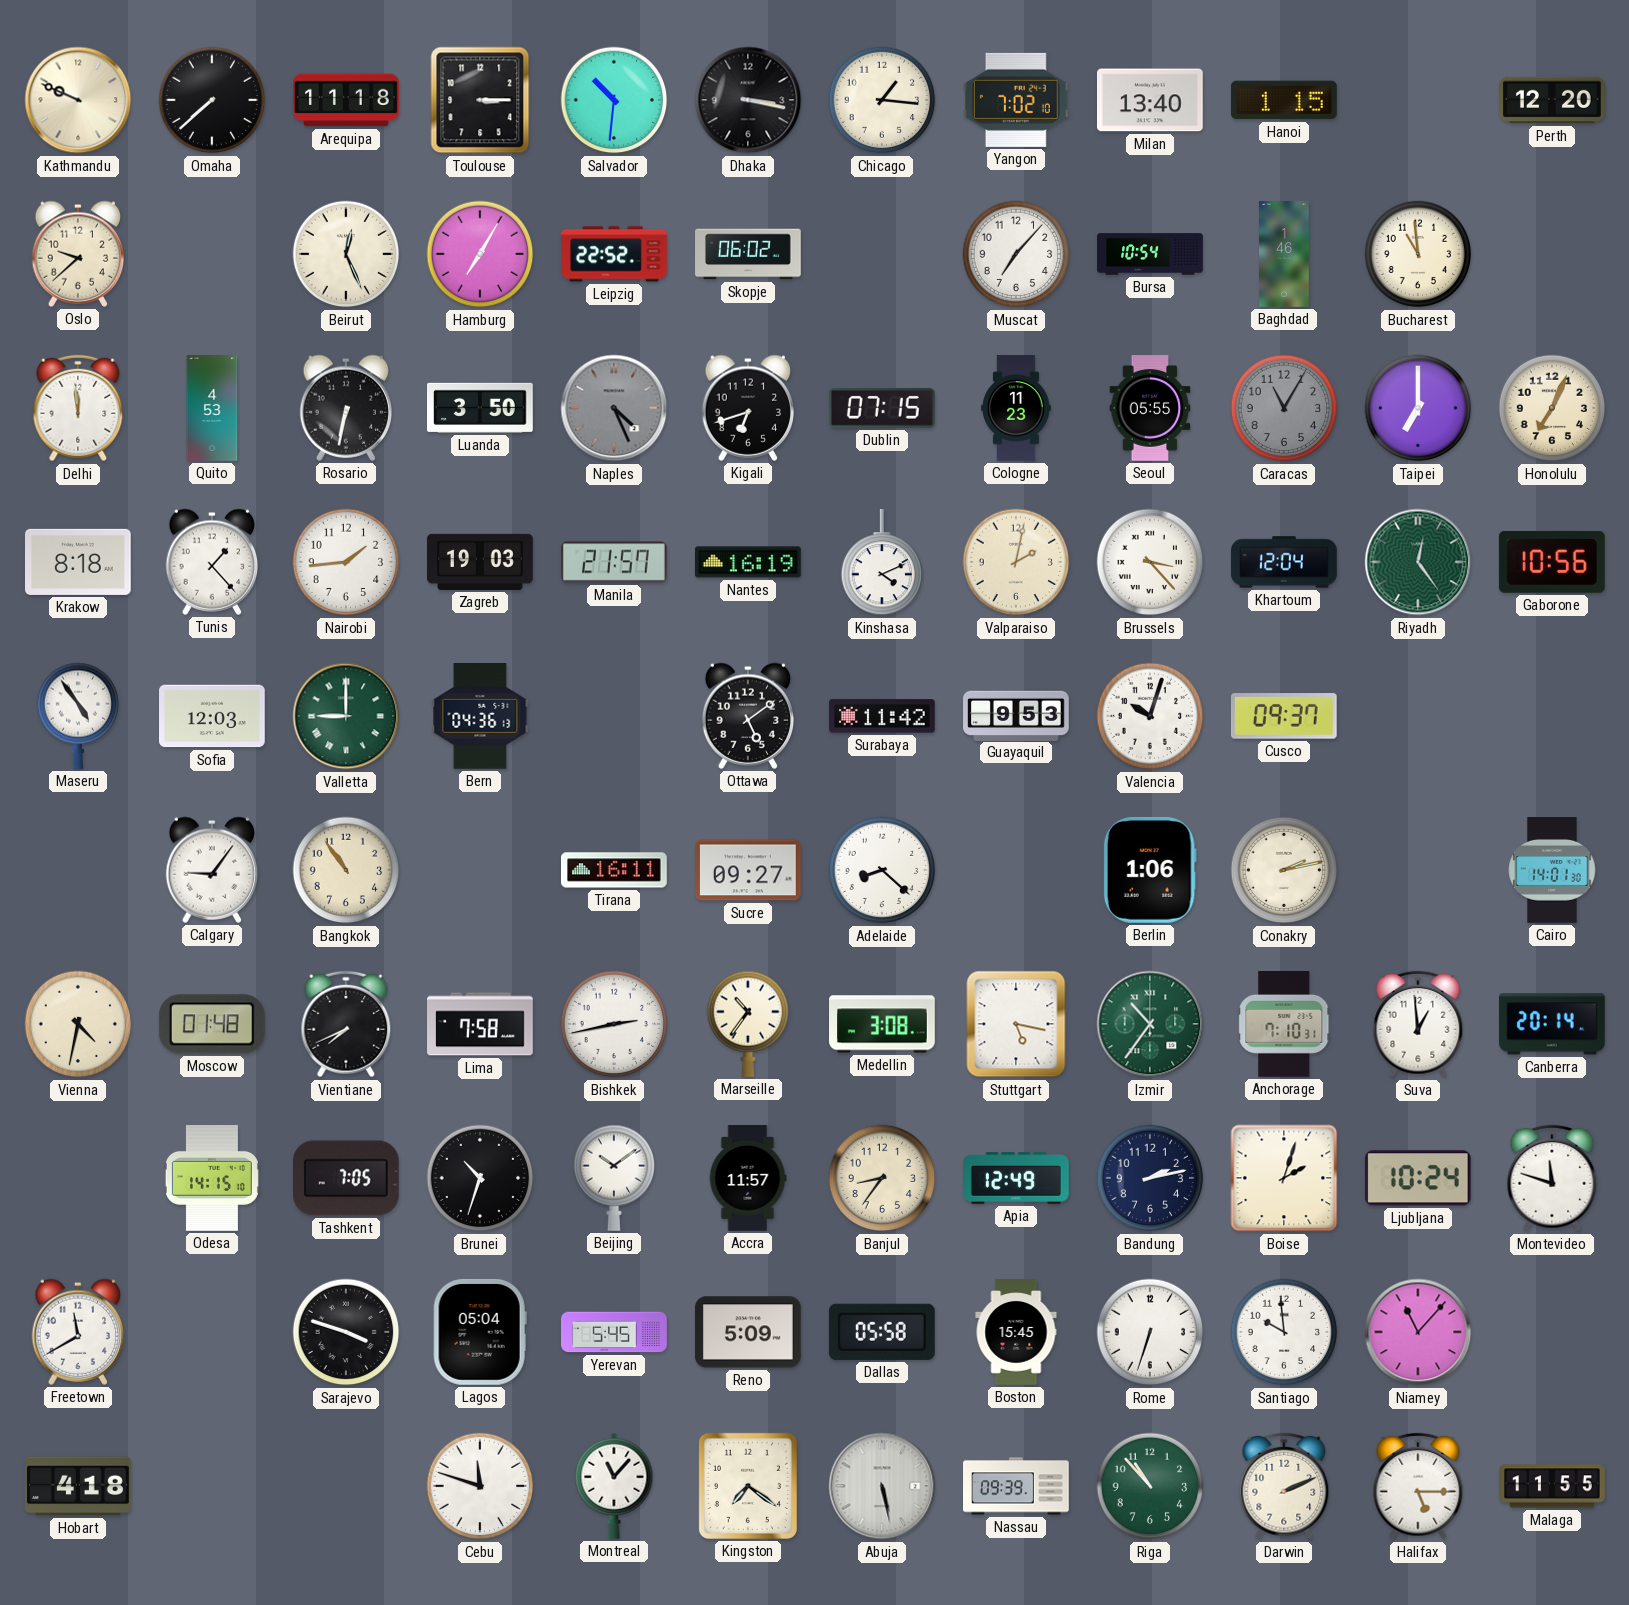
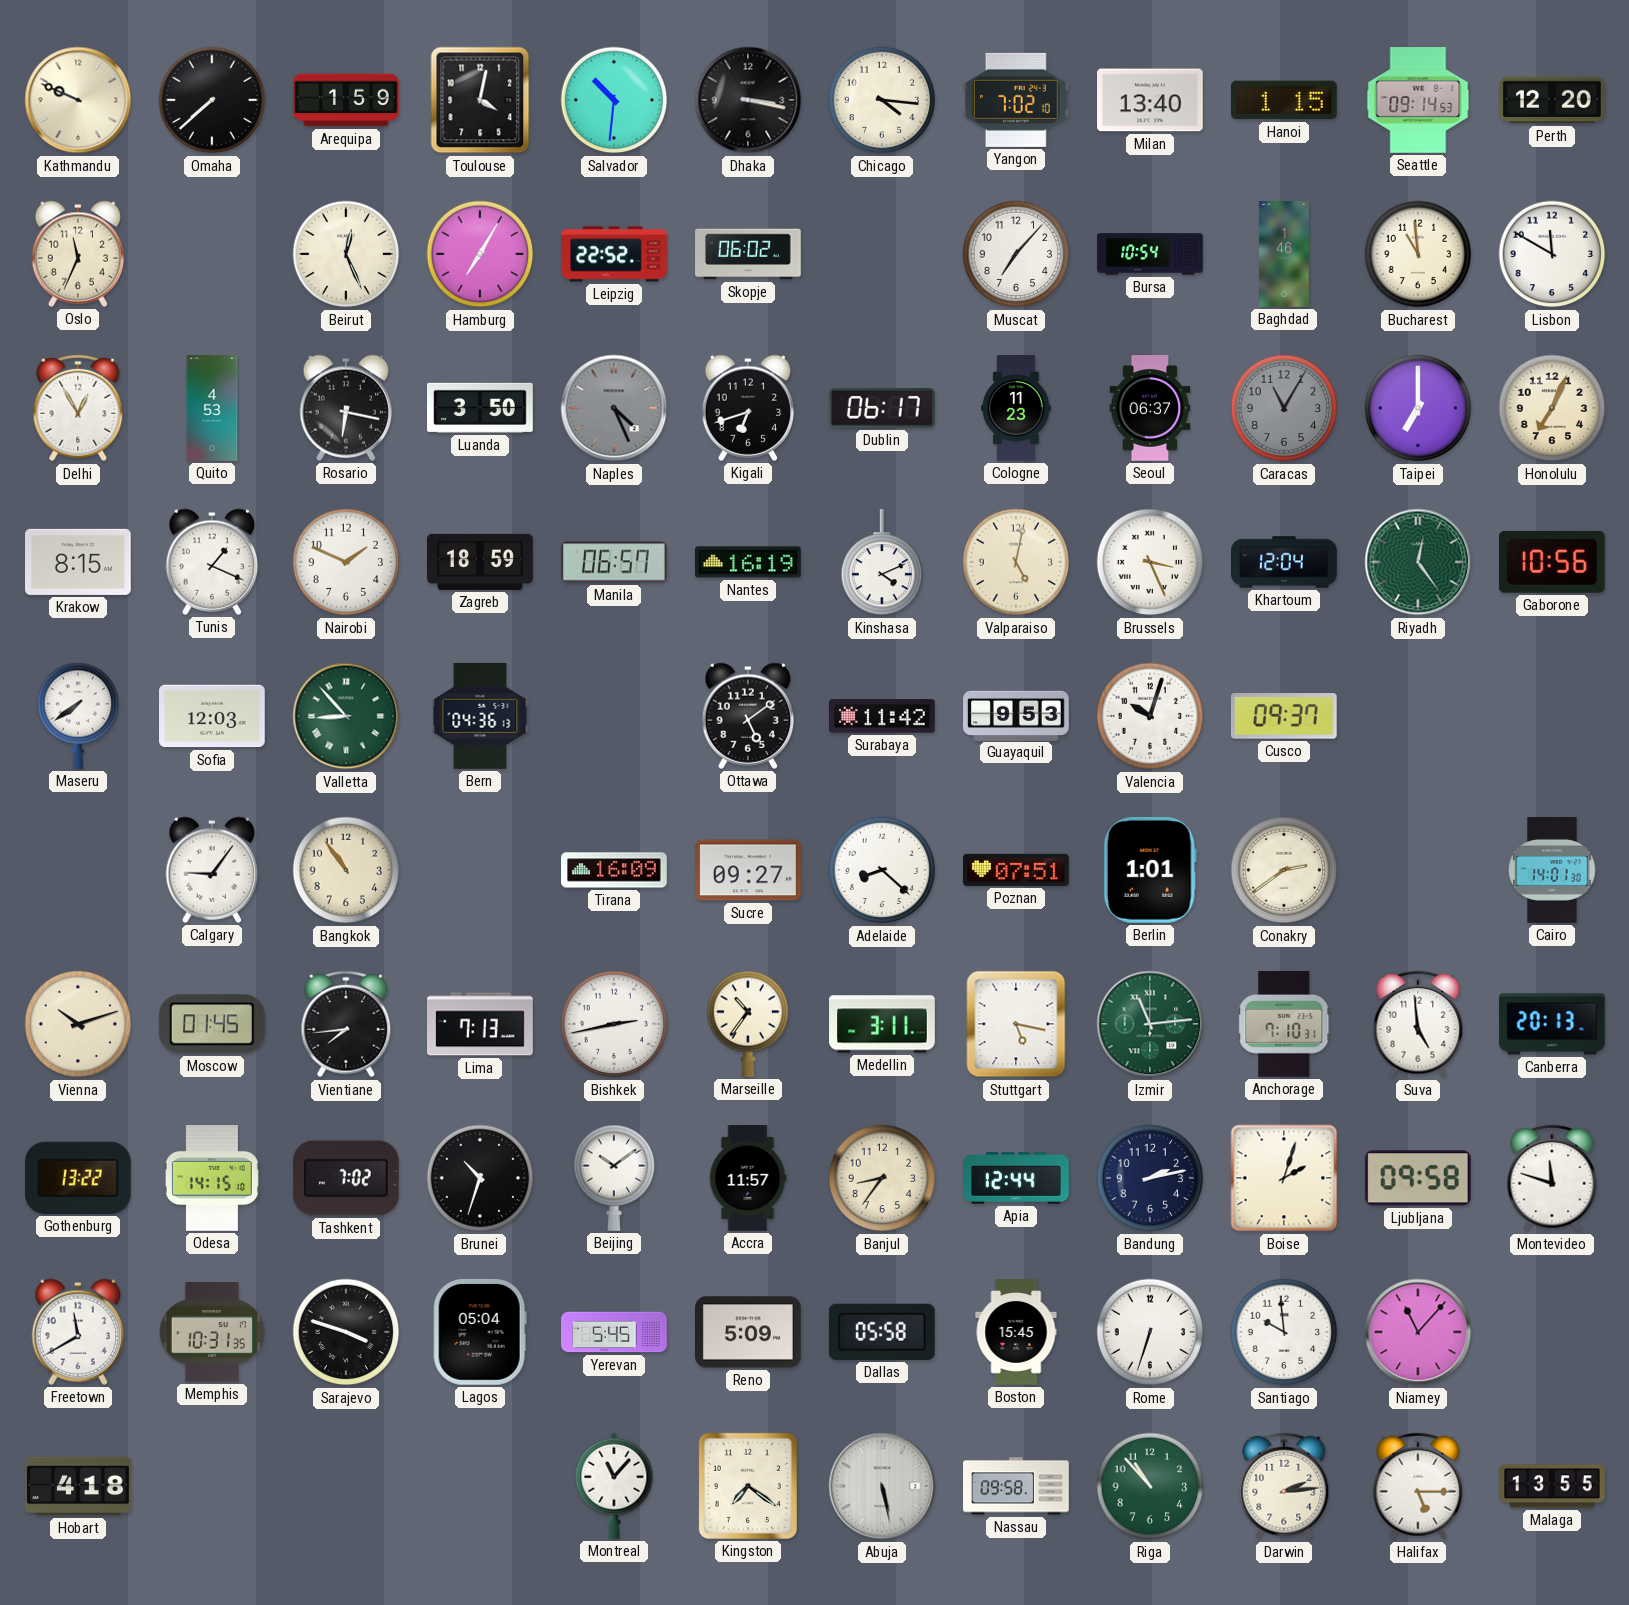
Arequipa: 11:18 -> 1:59
Toulouse: 3:15 -> 4:02
Chicago: 1:16 -> 4:16
Seattle: none -> 09:14
Oslo: 9:38 -> 11:34
Lisbon: none -> 11:50
Delhi: 11:59 -> 12:55
Rosario: 6:32 -> 6:17
Dublin: 07:15 -> 06:17
Seoul: 05:55 -> 06:37
Krakow: 8:18 -> 8:15
Tunis: 1:23 -> 1:19
Nairobi: 1:44 -> 1:49
Zagreb: 19:03 -> 18:59
Manila: 21:57 -> 06:57
Valparaiso: 2:02 -> 5:02
Brussels: 3:23 -> 3:26
Maseru: 4:54 -> 7:39
Valletta: 9:00 -> 8:53
Tirana: 16:11 -> 16:09
Poznan: none -> 07:51
Berlin: 1:06 -> 1:01
Conakry: 2:13 -> 2:39
Vienna: 4:32 -> 10:12
Moscow: 01:48 -> 01:45
Vientiane: 7:41 -> 7:44
Lima: 7:58 -> 7:13
Medellin: 3:08 -> 3:11
Izmir: 10:36 -> 11:14
Suva: 12:59 -> 4:59
Canberra: 20:14 -> 20:13
Gothenburg: none -> 13:22
Tashkent: 7:05 -> 7:02
Apia: 12:49 -> 12:44
Ljubljana: 10:24 -> 09:58
Memphis: none -> 10:31
Cebu: 11:48 -> none
Nassau: 09:39 -> 09:58
Darwin: 2:11 -> 2:14
Malaga: 11:55 -> 13:55
